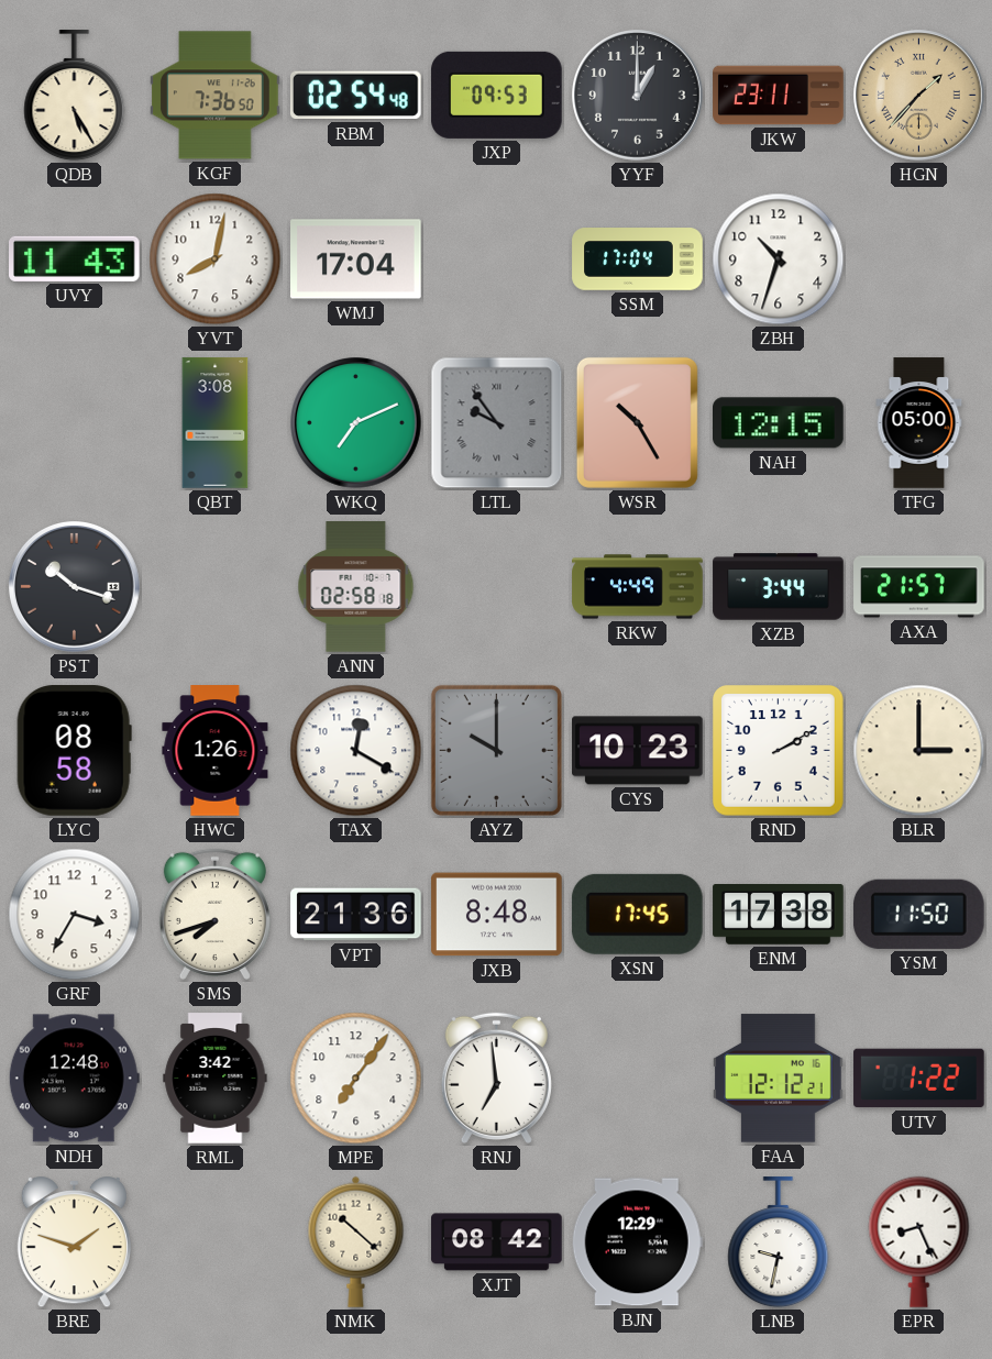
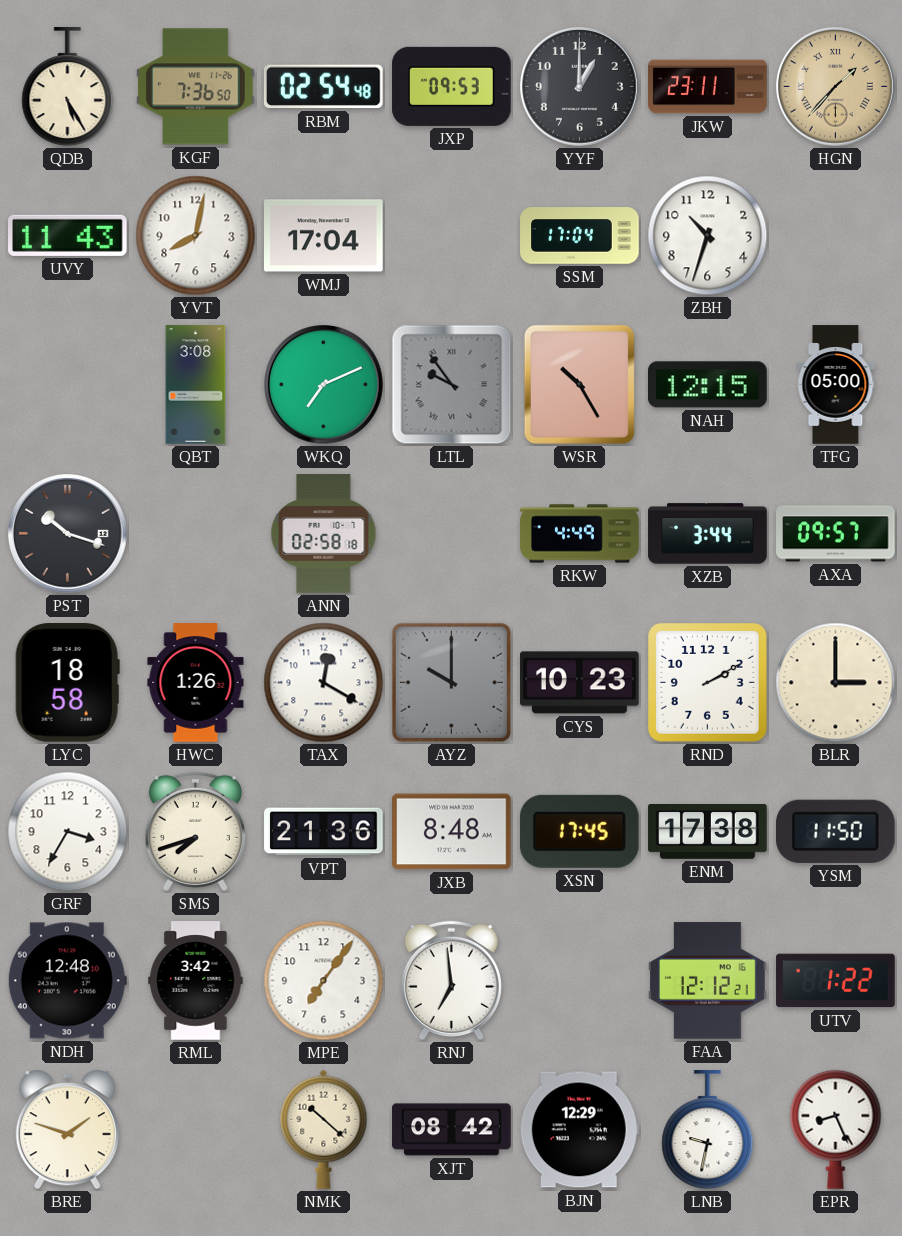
AXA: 21:57 -> 09:57
LYC: 08:58 -> 18:58
